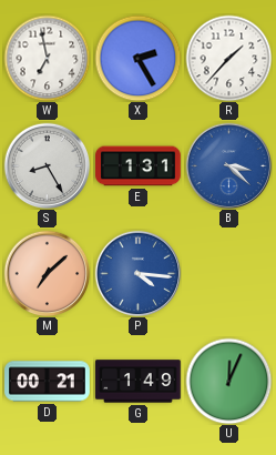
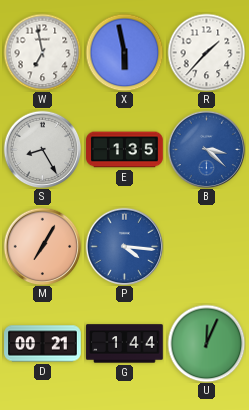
X: 2:25 -> 5:58
E: 1:31 -> 1:35
M: 7:08 -> 7:05
G: 1:49 -> 1:44
